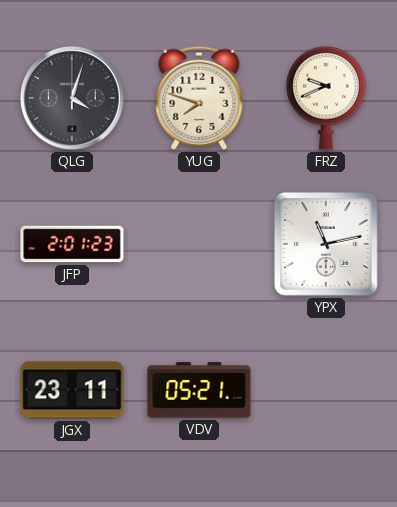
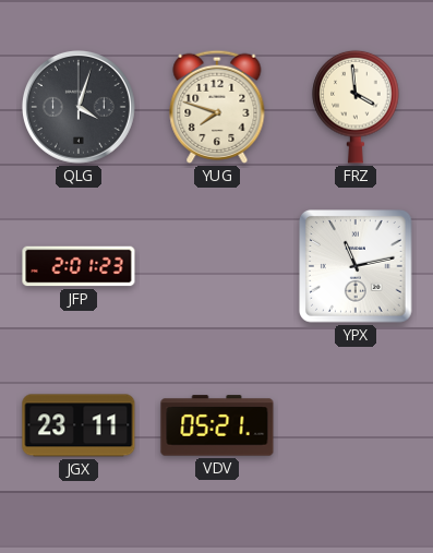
FRZ: 9:41 -> 3:59
